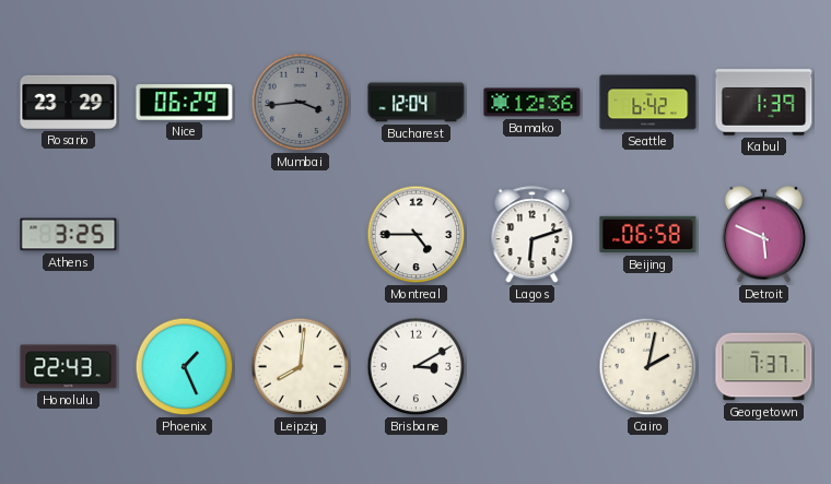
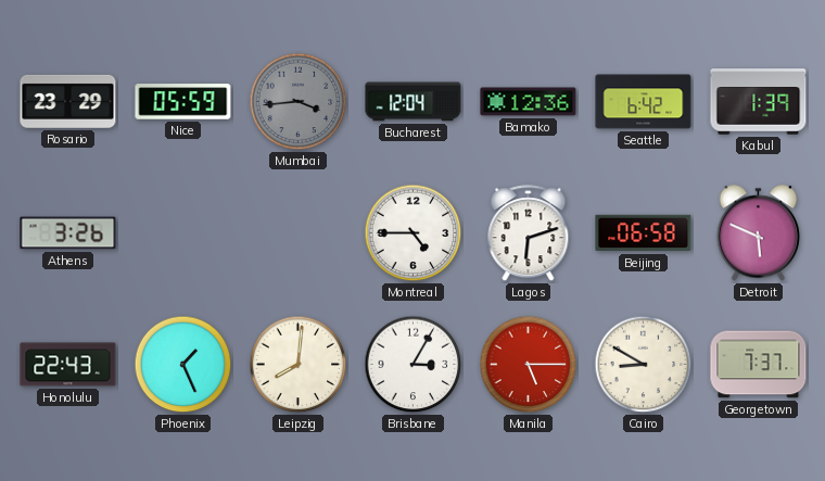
Nice: 06:29 -> 05:59
Athens: 3:25 -> 3:26
Brisbane: 3:10 -> 3:05
Manila: none -> 5:15
Cairo: 2:02 -> 8:50
